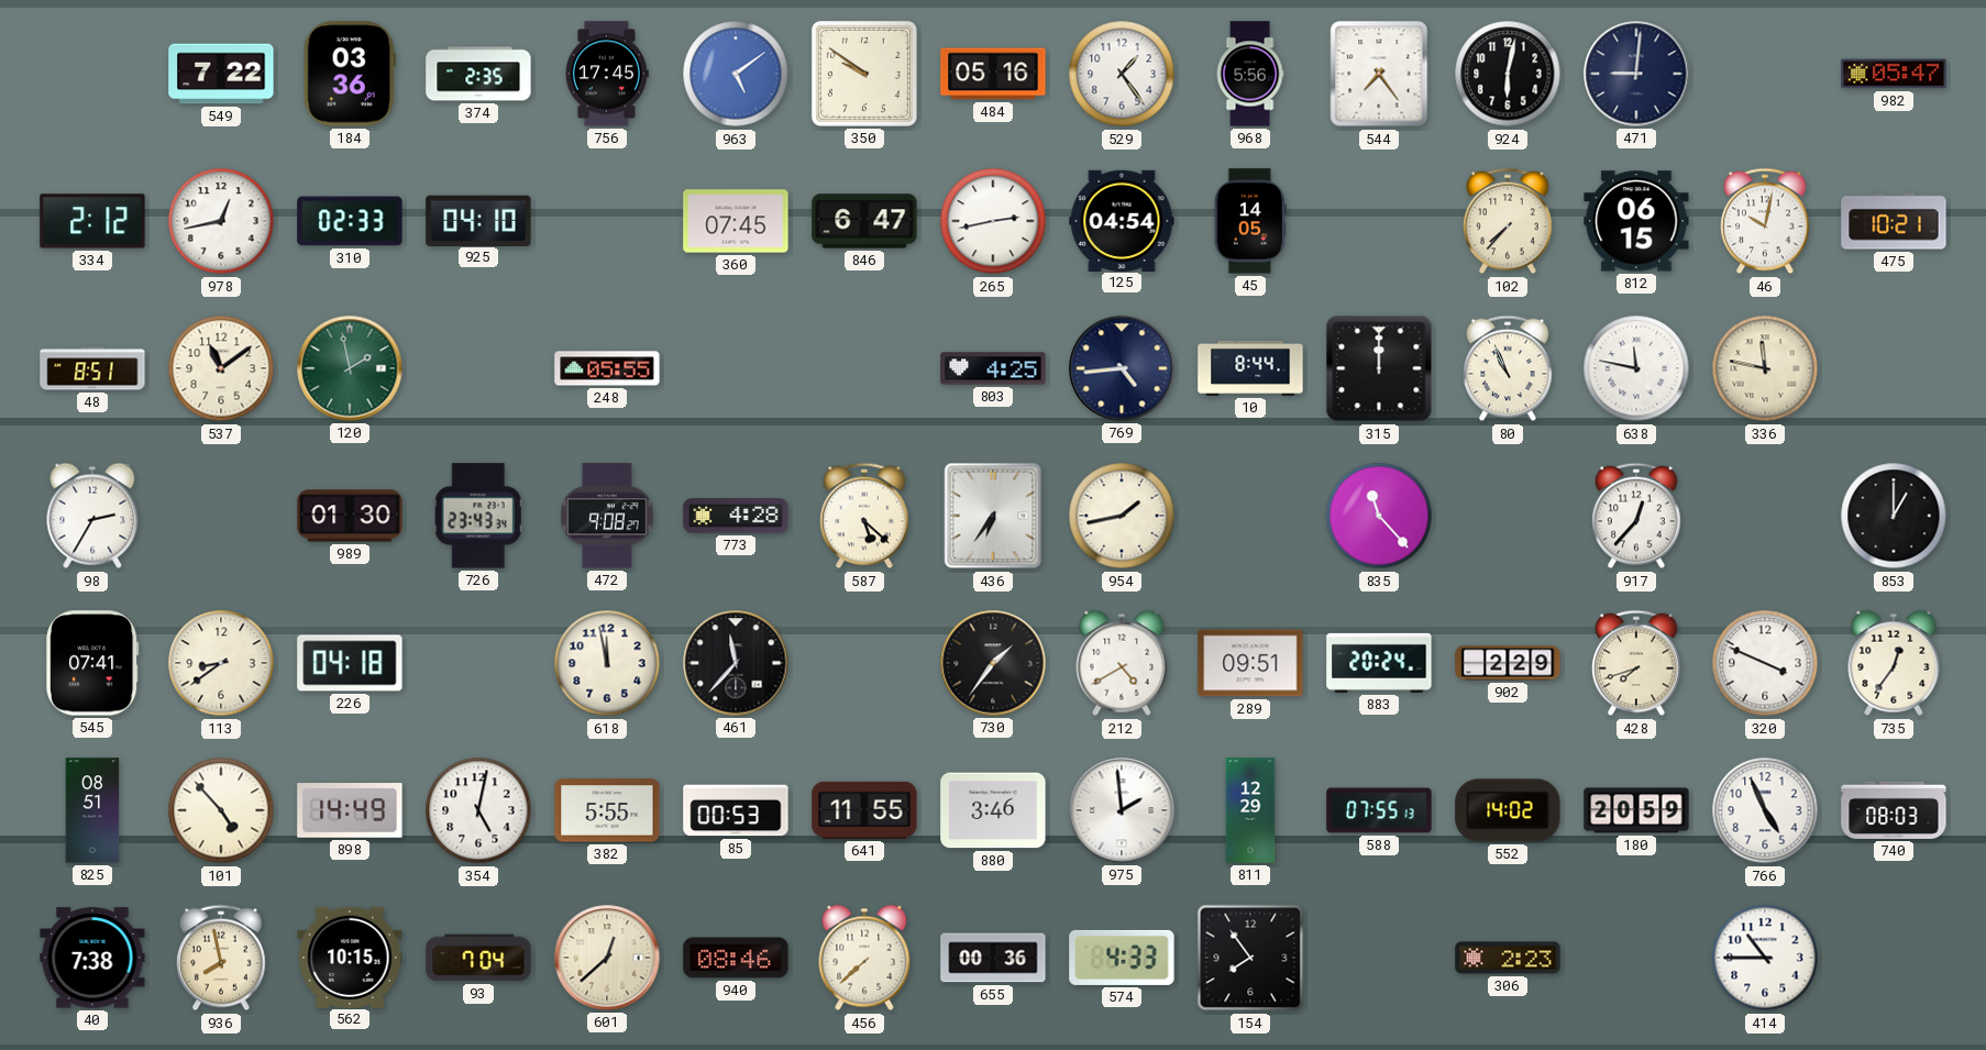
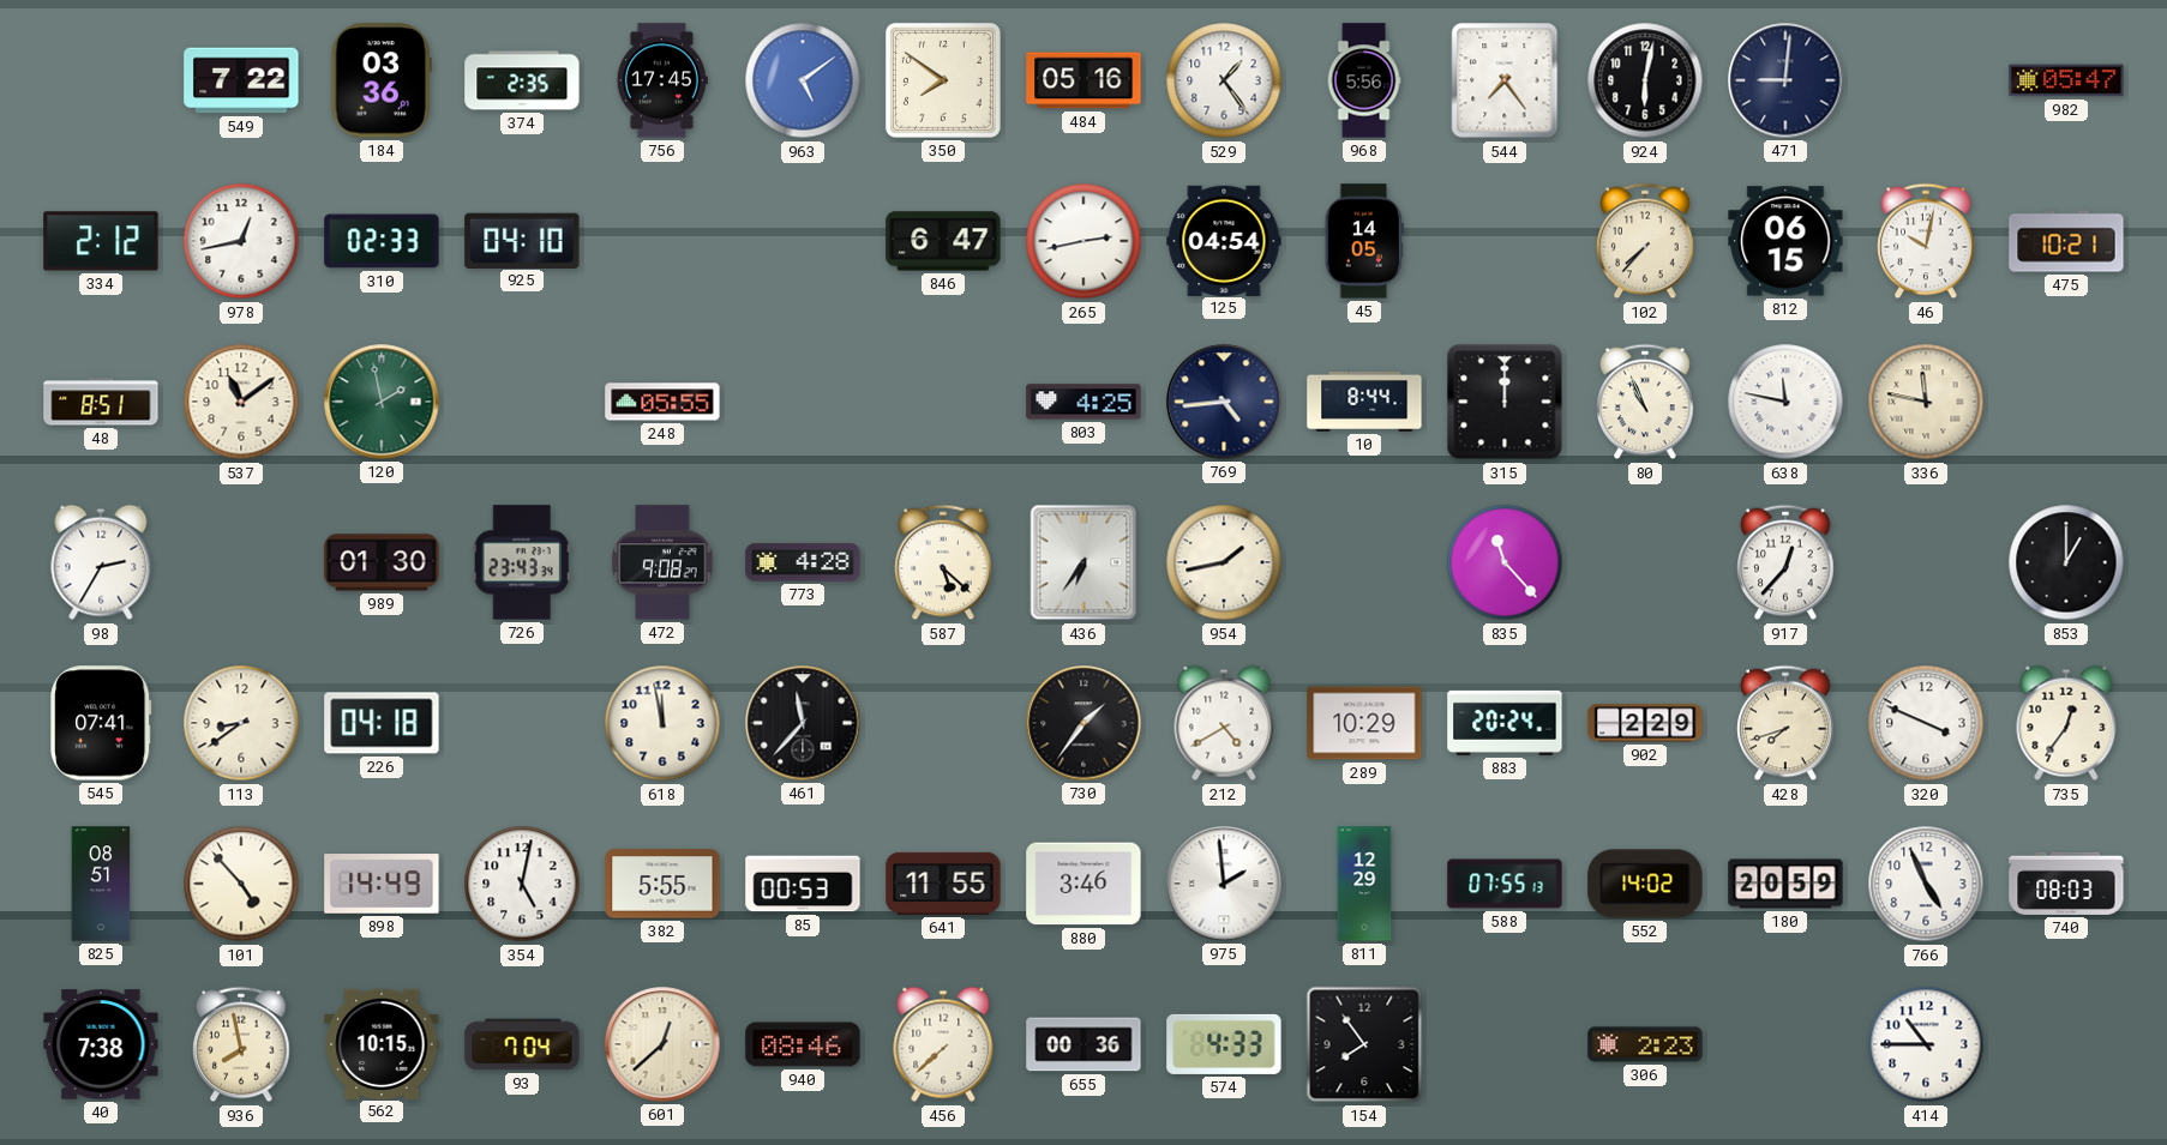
350: 9:51 -> 7:51
360: 07:45 -> none
289: 09:51 -> 10:29
